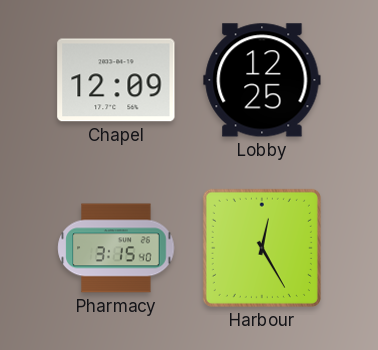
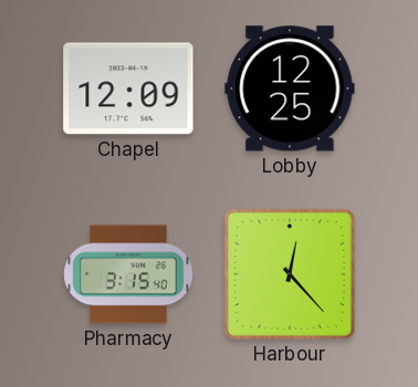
Harbour: 12:25 -> 12:23
